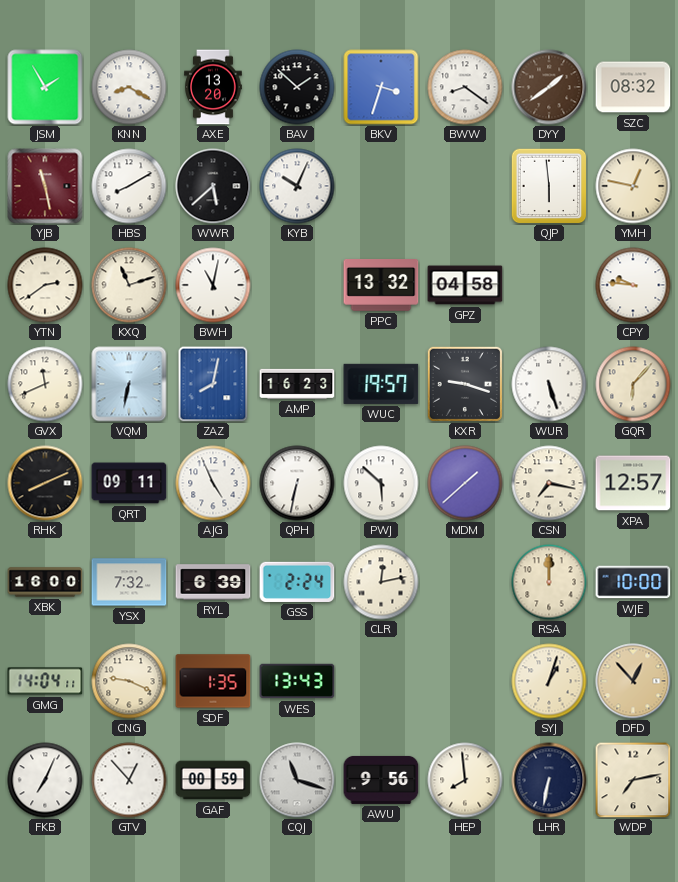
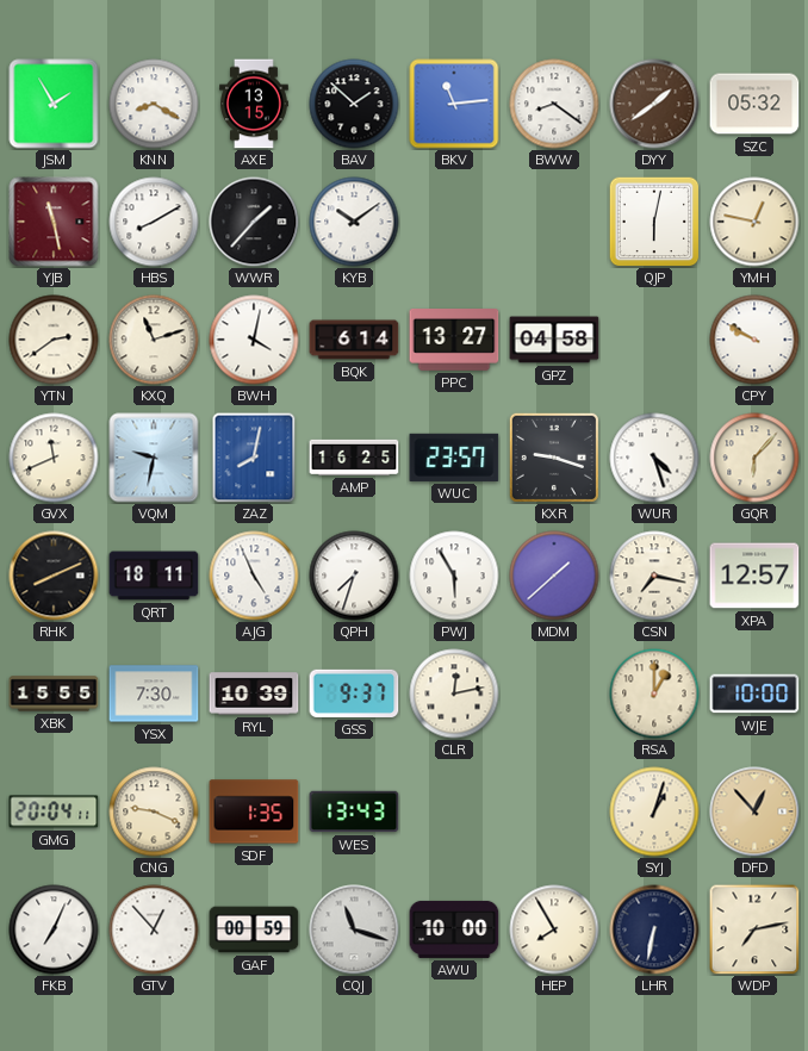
AXE: 13:20 -> 13:15
BKV: 3:33 -> 11:14
SZC: 08:32 -> 05:32
WWR: 5:38 -> 1:37
KYB: 10:04 -> 10:09
QJP: 5:59 -> 6:02
BWH: 11:02 -> 4:02
BQK: none -> 6:14
PPC: 13:32 -> 13:27
CPY: 9:46 -> 9:50
VQM: 6:32 -> 9:32
AMP: 16:23 -> 16:25
WUC: 19:57 -> 23:57
WUR: 5:27 -> 4:27
QRT: 09:11 -> 18:11
QPH: 6:32 -> 7:33
PWJ: 5:52 -> 5:55
XBK: 16:00 -> 15:55
YSX: 7:32 -> 7:30
RYL: 6:39 -> 10:39
GSS: 2:24 -> 9:37
RSA: 12:00 -> 1:00
GMG: 14:04 -> 20:04
AWU: 9:56 -> 10:00
HEP: 7:59 -> 7:55
